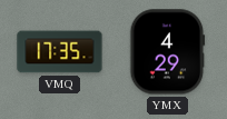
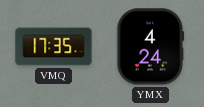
YMX: 4:29 -> 4:24
